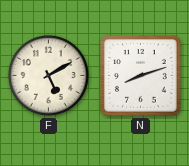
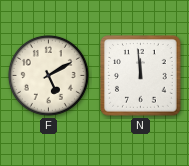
N: 8:12 -> 11:59
